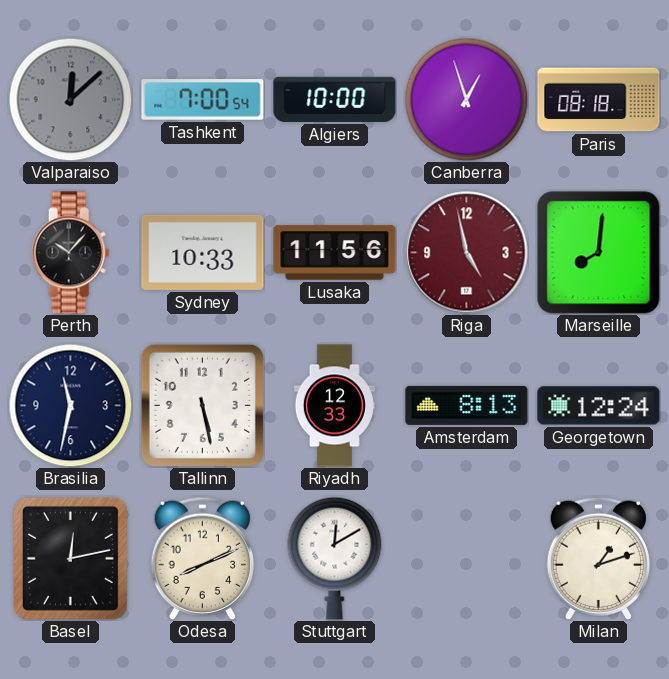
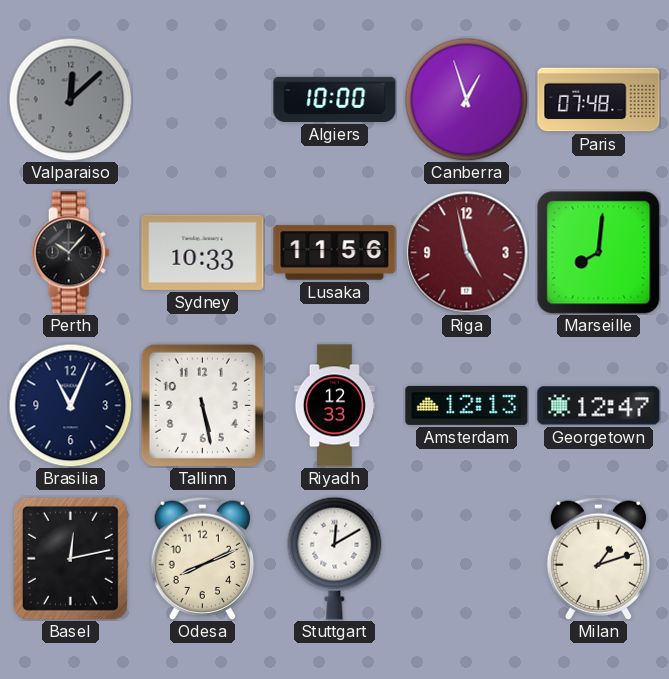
Tashkent: 7:00 -> none
Paris: 08:18 -> 07:48
Brasilia: 11:32 -> 11:04
Amsterdam: 8:13 -> 12:13
Georgetown: 12:24 -> 12:47
